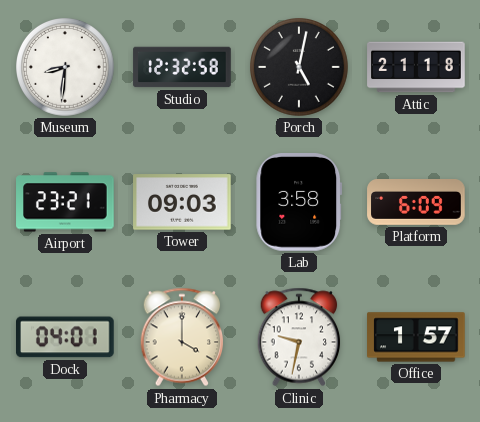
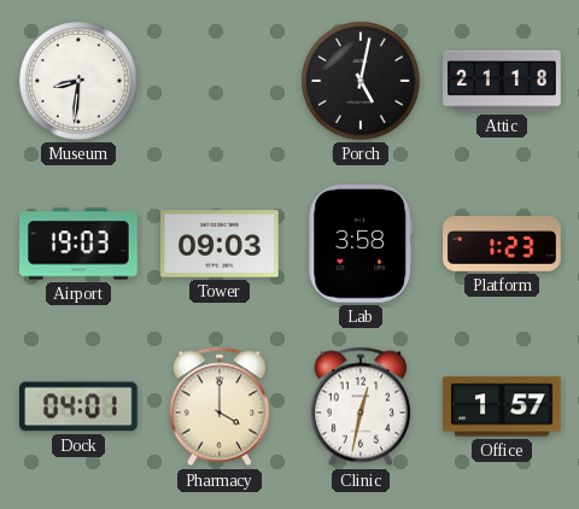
Studio: 12:32 -> none
Airport: 23:21 -> 19:03
Platform: 6:09 -> 1:23
Clinic: 9:32 -> 12:32
